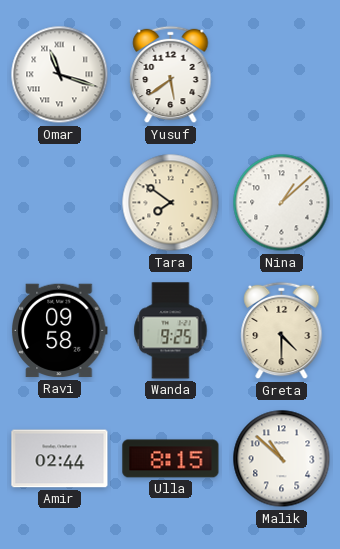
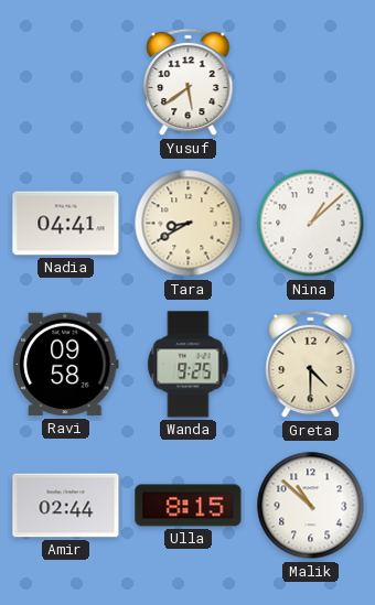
Omar: 11:18 -> none
Nadia: none -> 04:41
Tara: 7:51 -> 8:40
